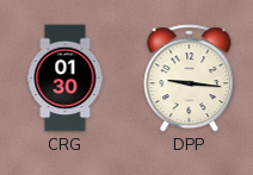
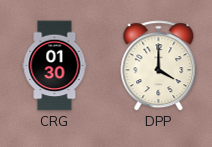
DPP: 9:16 -> 4:00
